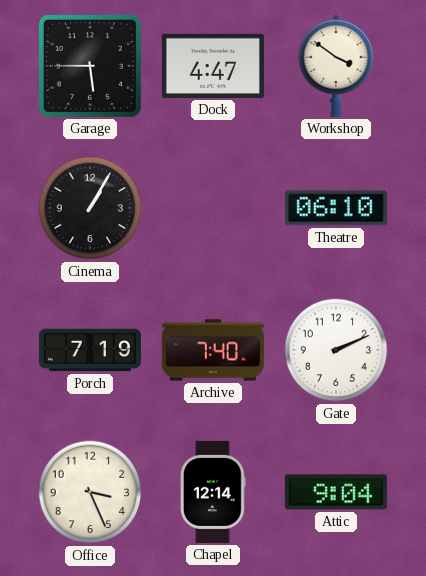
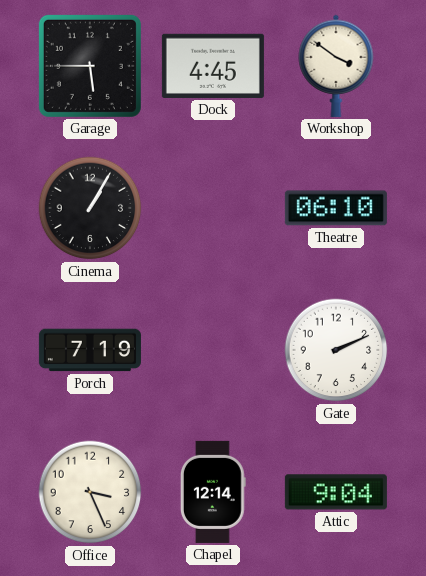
Dock: 4:47 -> 4:45
Archive: 7:40 -> none
